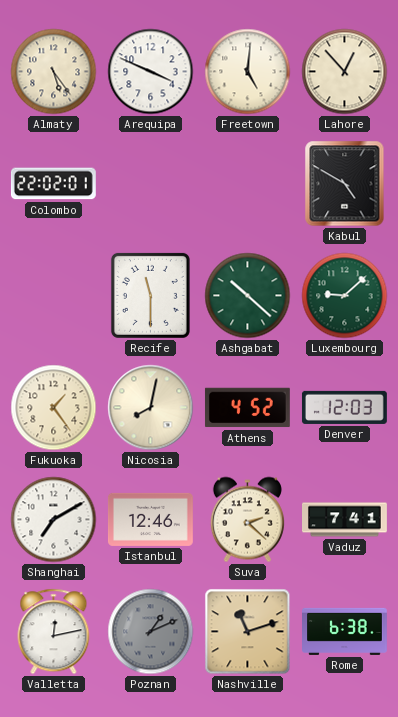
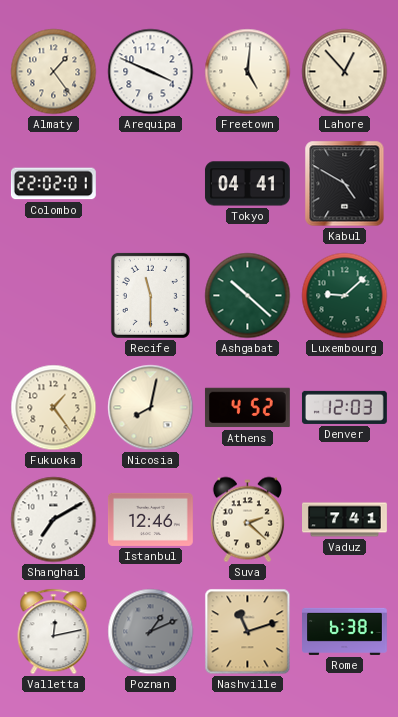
Almaty: 5:24 -> 1:24
Tokyo: none -> 04:41
